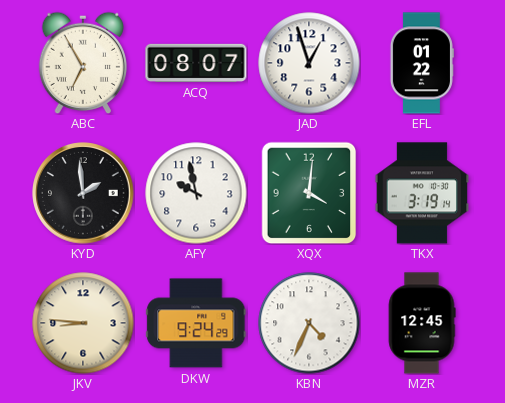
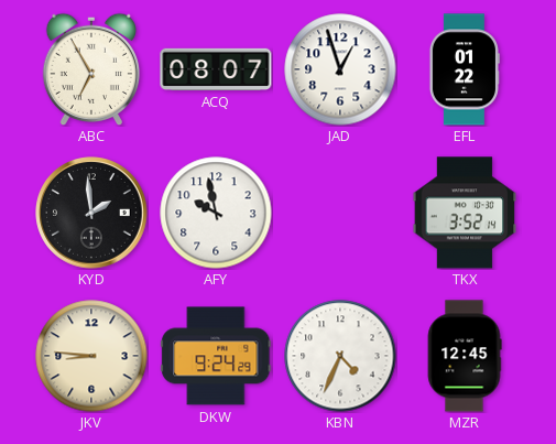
XQX: 4:01 -> none
TKX: 3:19 -> 3:52
